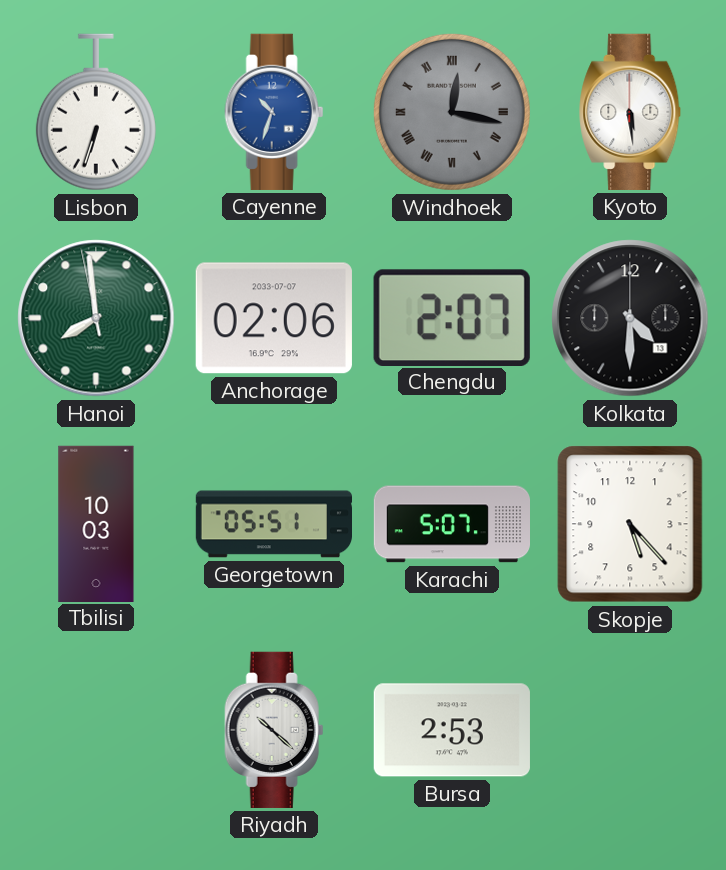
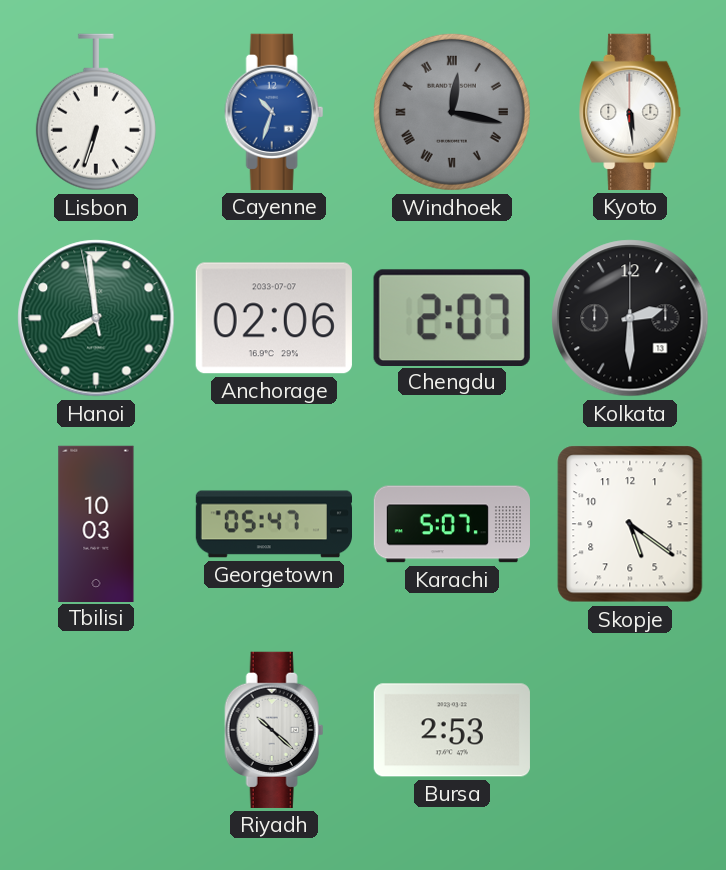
Kolkata: 4:30 -> 2:30
Georgetown: 05:51 -> 05:47
Skopje: 5:23 -> 5:21
